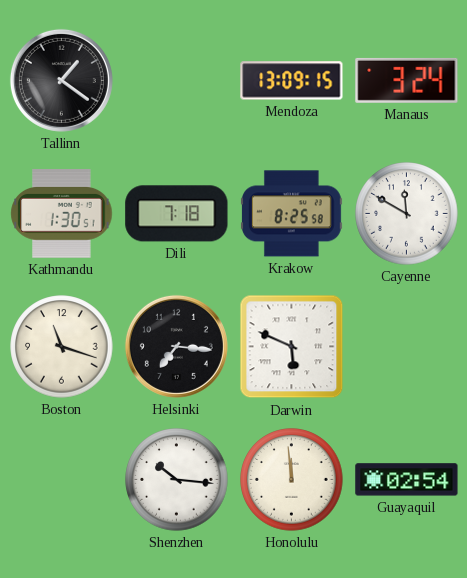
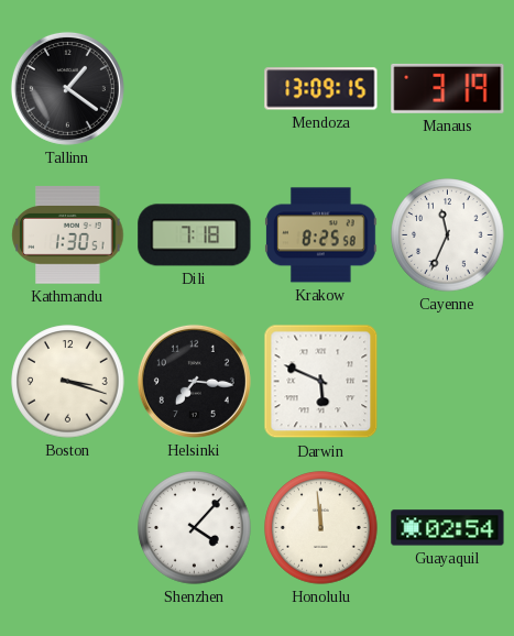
Manaus: 3:24 -> 3:19
Cayenne: 11:50 -> 11:34
Boston: 11:18 -> 3:18
Shenzhen: 10:16 -> 4:07
